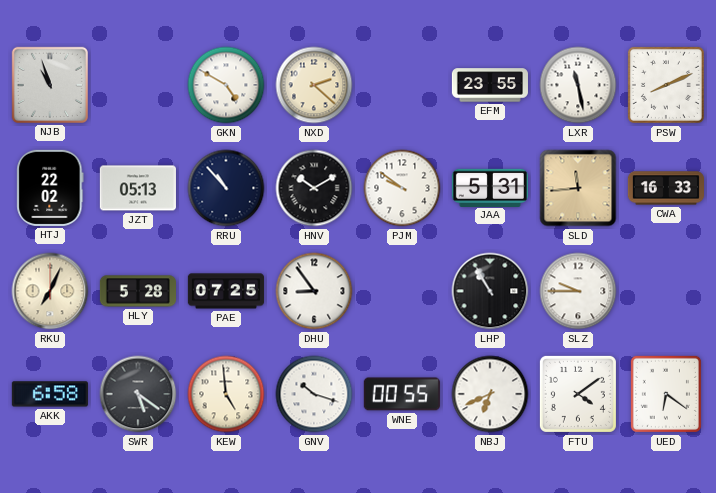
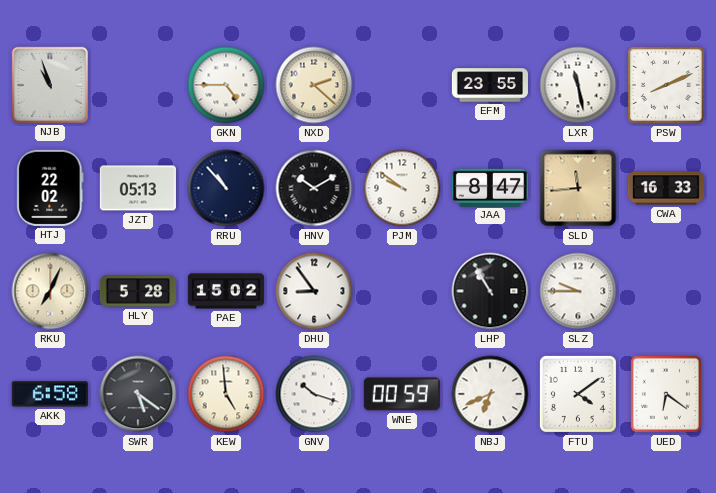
GKN: 4:50 -> 4:45
JAA: 5:31 -> 8:47
PAE: 07:25 -> 15:02
WNE: 00:55 -> 00:59
